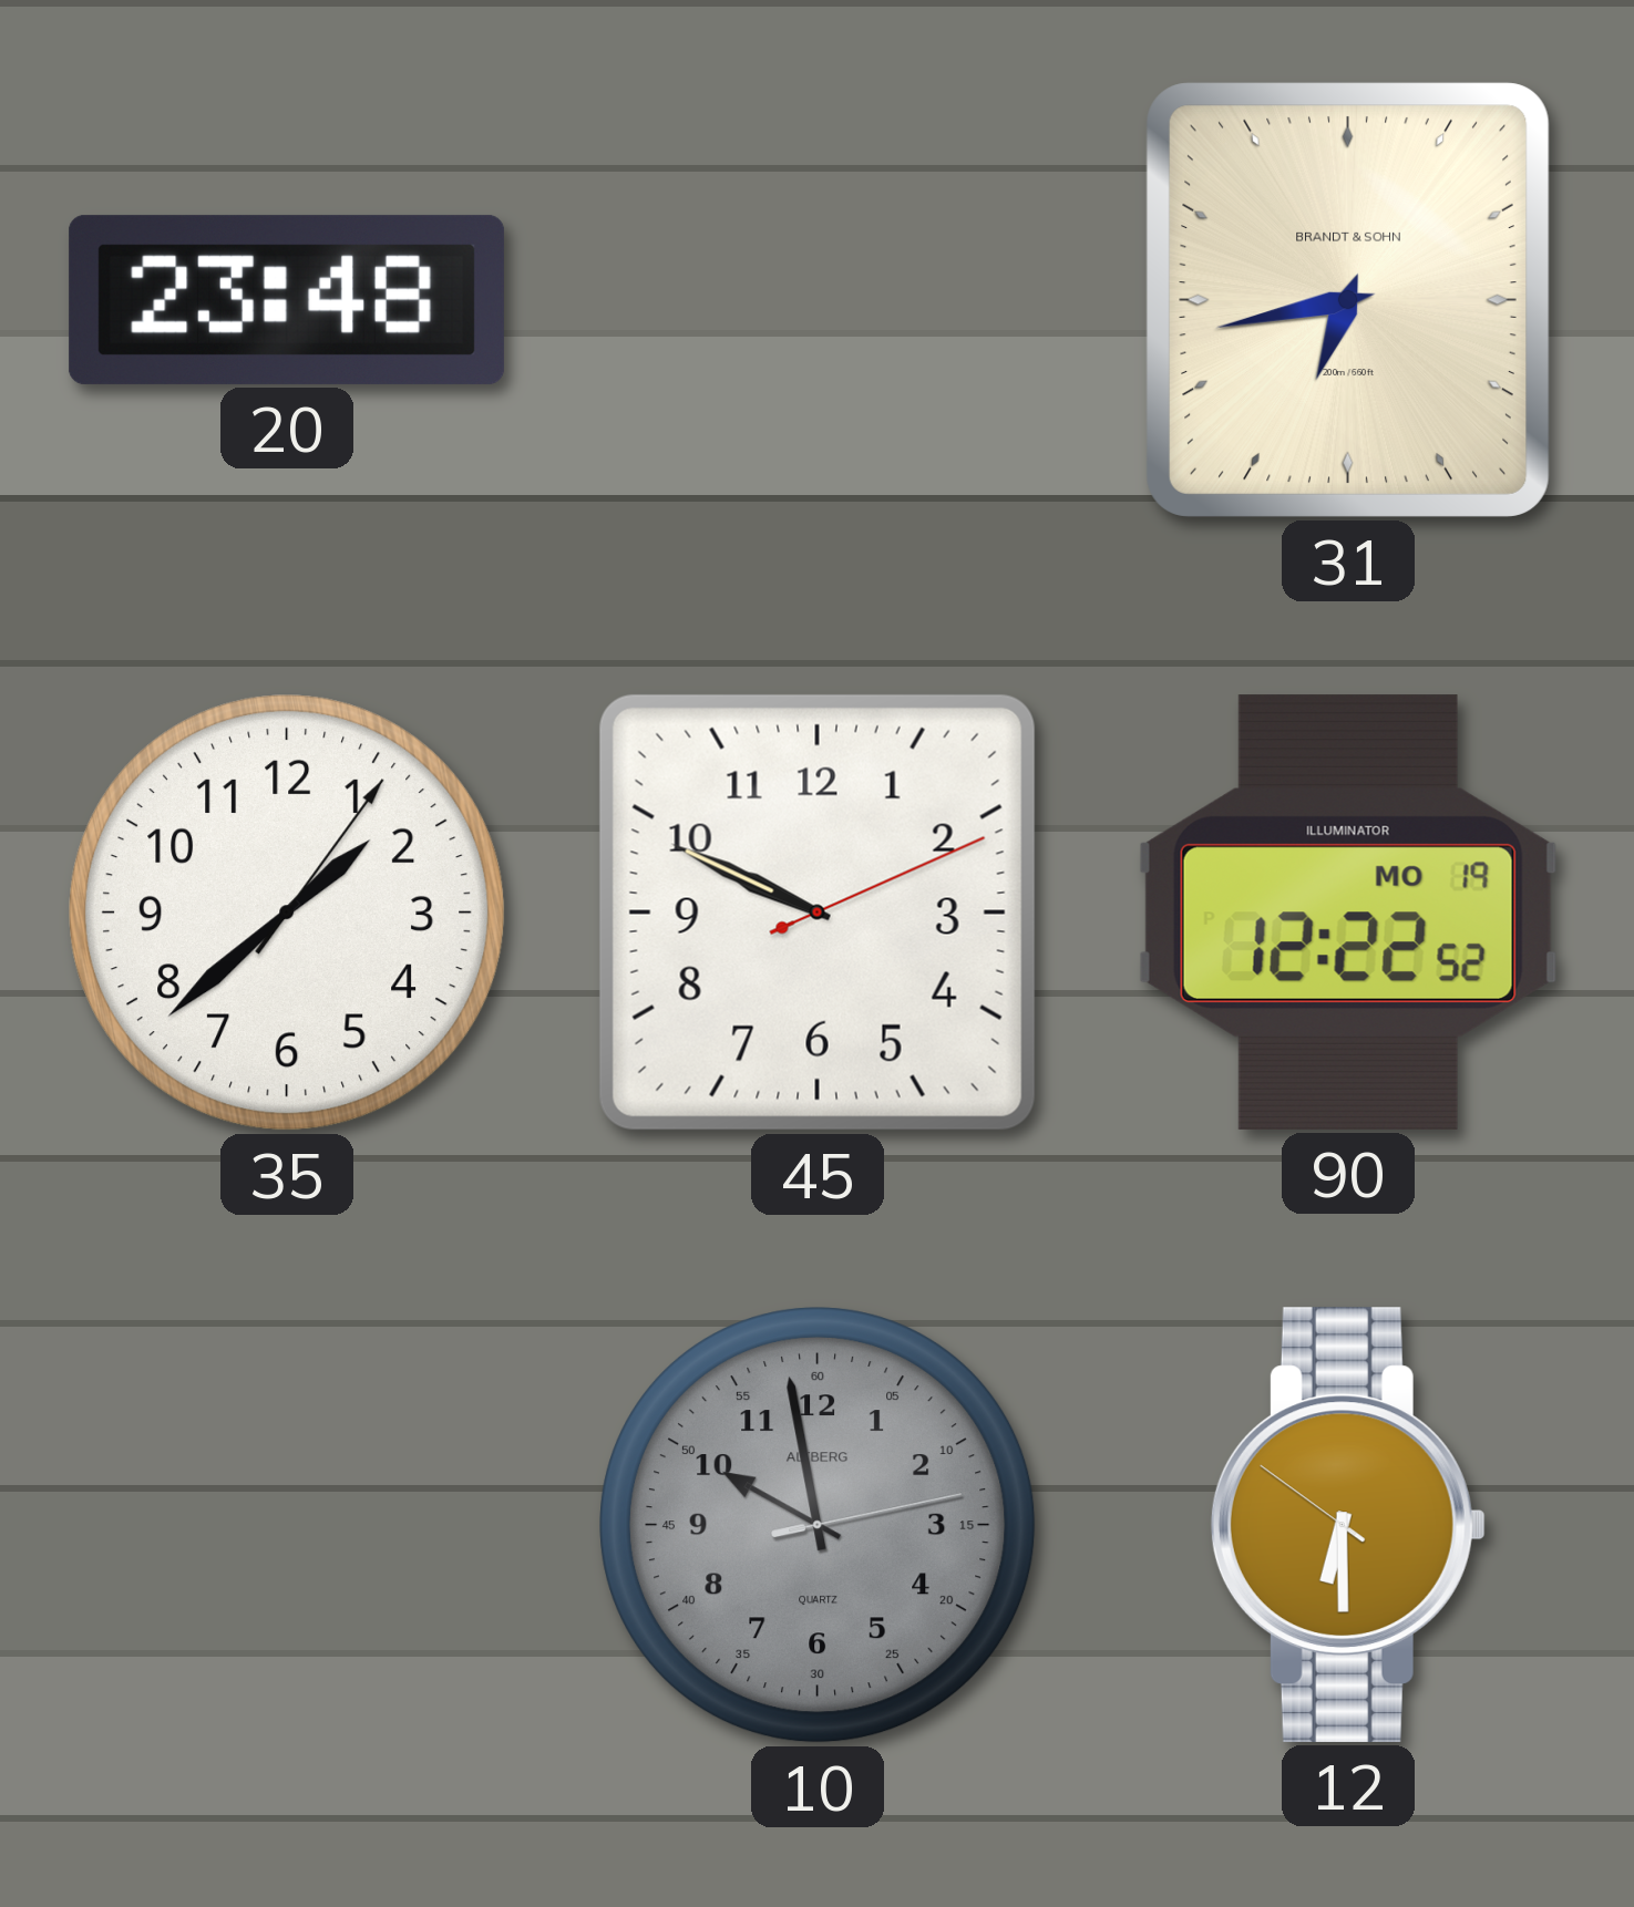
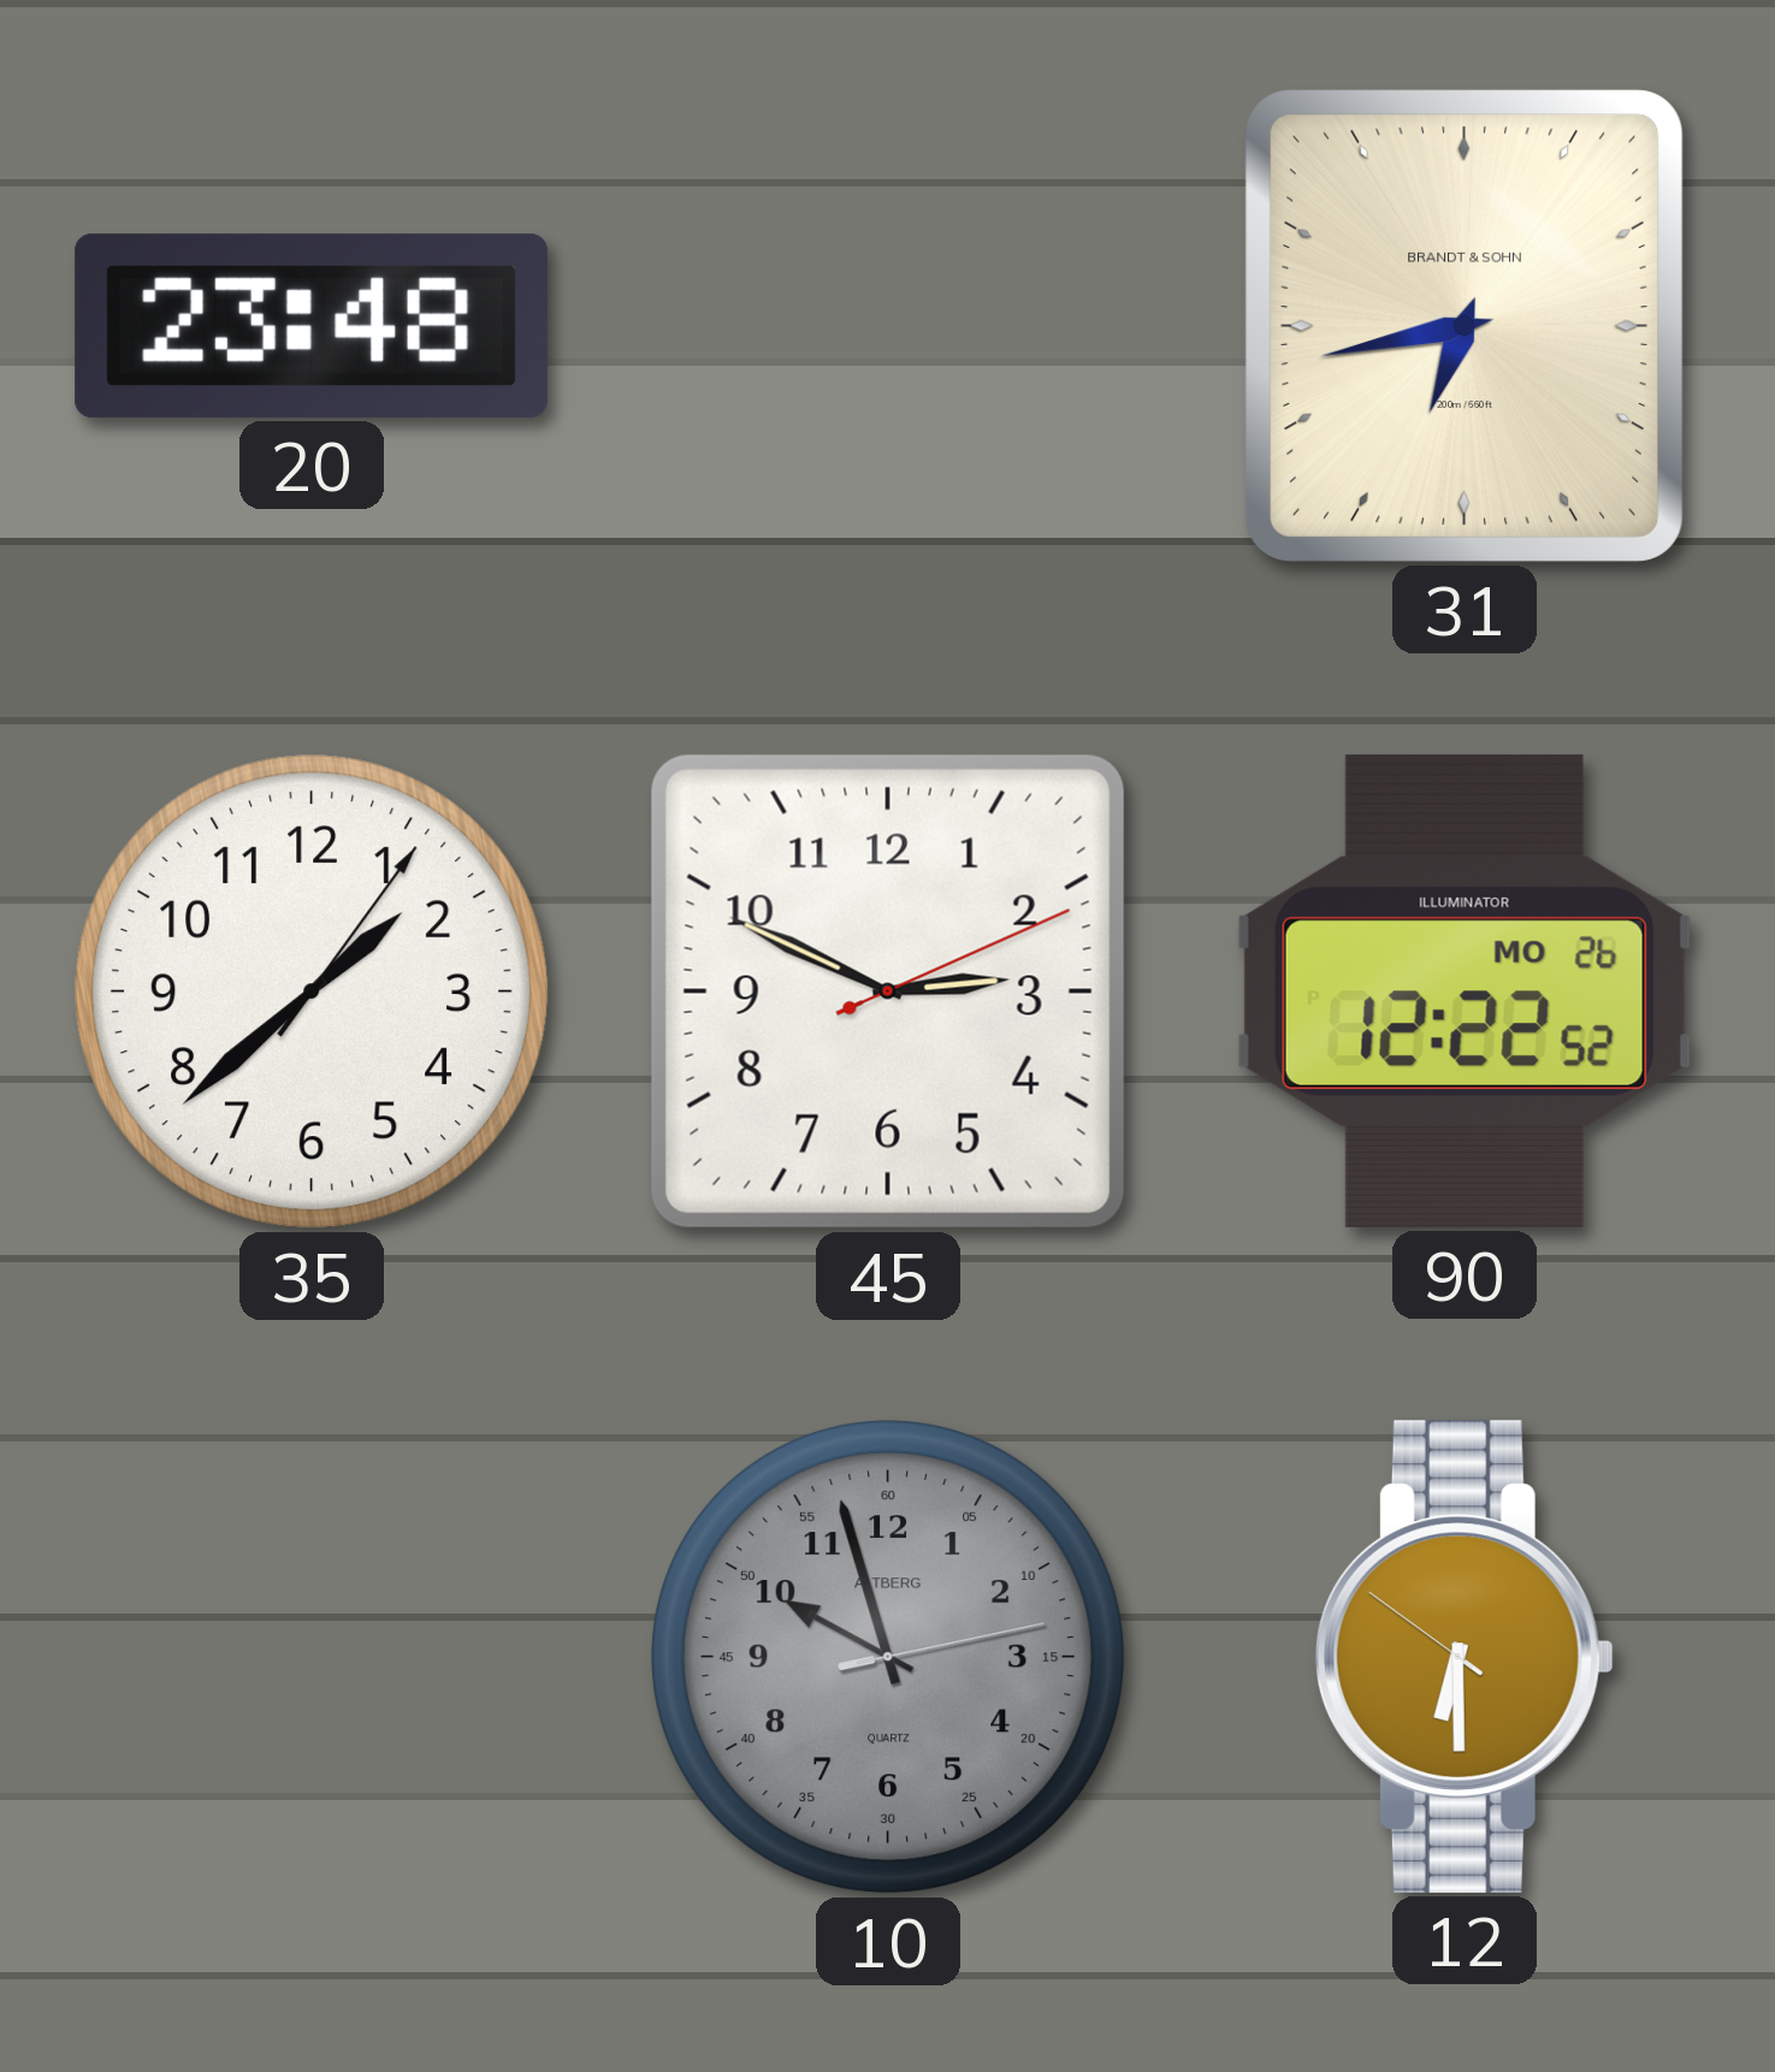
45: 9:49 -> 2:49
90 date: MO 19 -> MO 26
10: 9:58 -> 9:57
